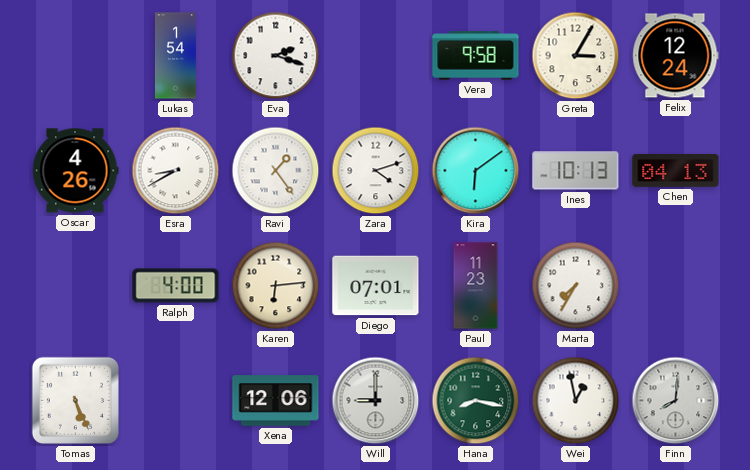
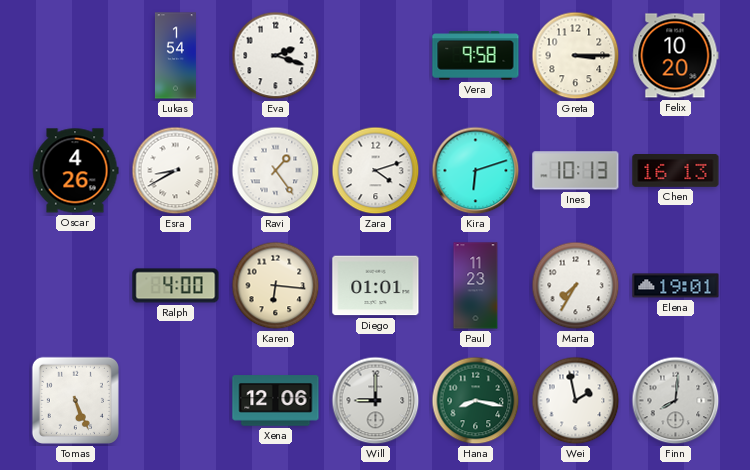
Greta: 3:05 -> 3:15
Felix: 12:24 -> 10:20
Kira: 6:09 -> 6:12
Chen: 04:13 -> 16:13
Karen: 6:14 -> 6:16
Diego: 07:01 -> 01:01
Elena: none -> 19:01
Wei: 12:58 -> 1:58
